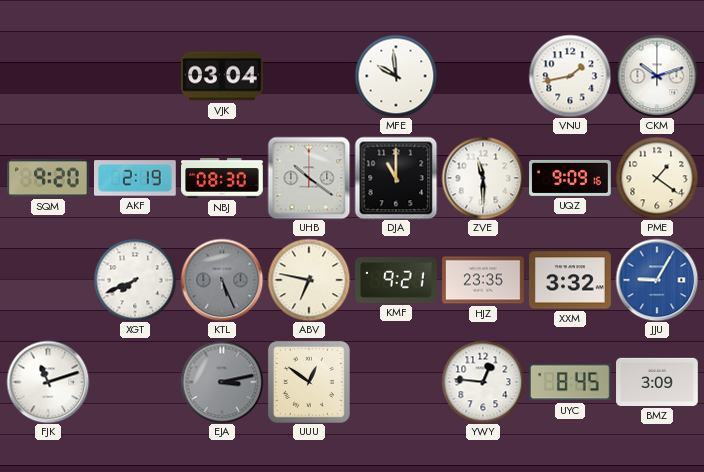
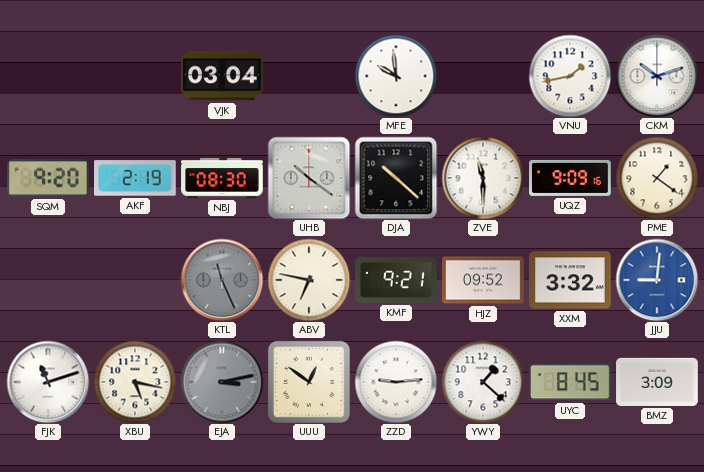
DJA: 11:00 -> 10:22
XGT: 7:41 -> none
KTL: 5:26 -> 11:26
HJZ: 23:35 -> 09:52
JJU: 9:05 -> 9:01
XBU: none -> 5:17
ZZD: none -> 9:14
YWY: 12:46 -> 1:22
